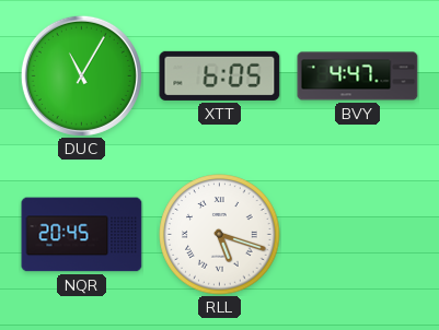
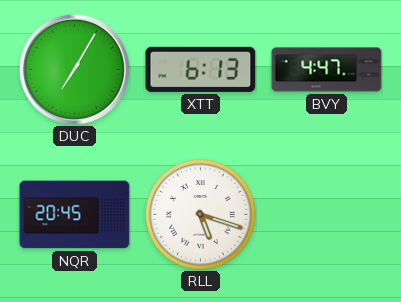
DUC: 11:05 -> 7:05
XTT: 6:05 -> 6:13
